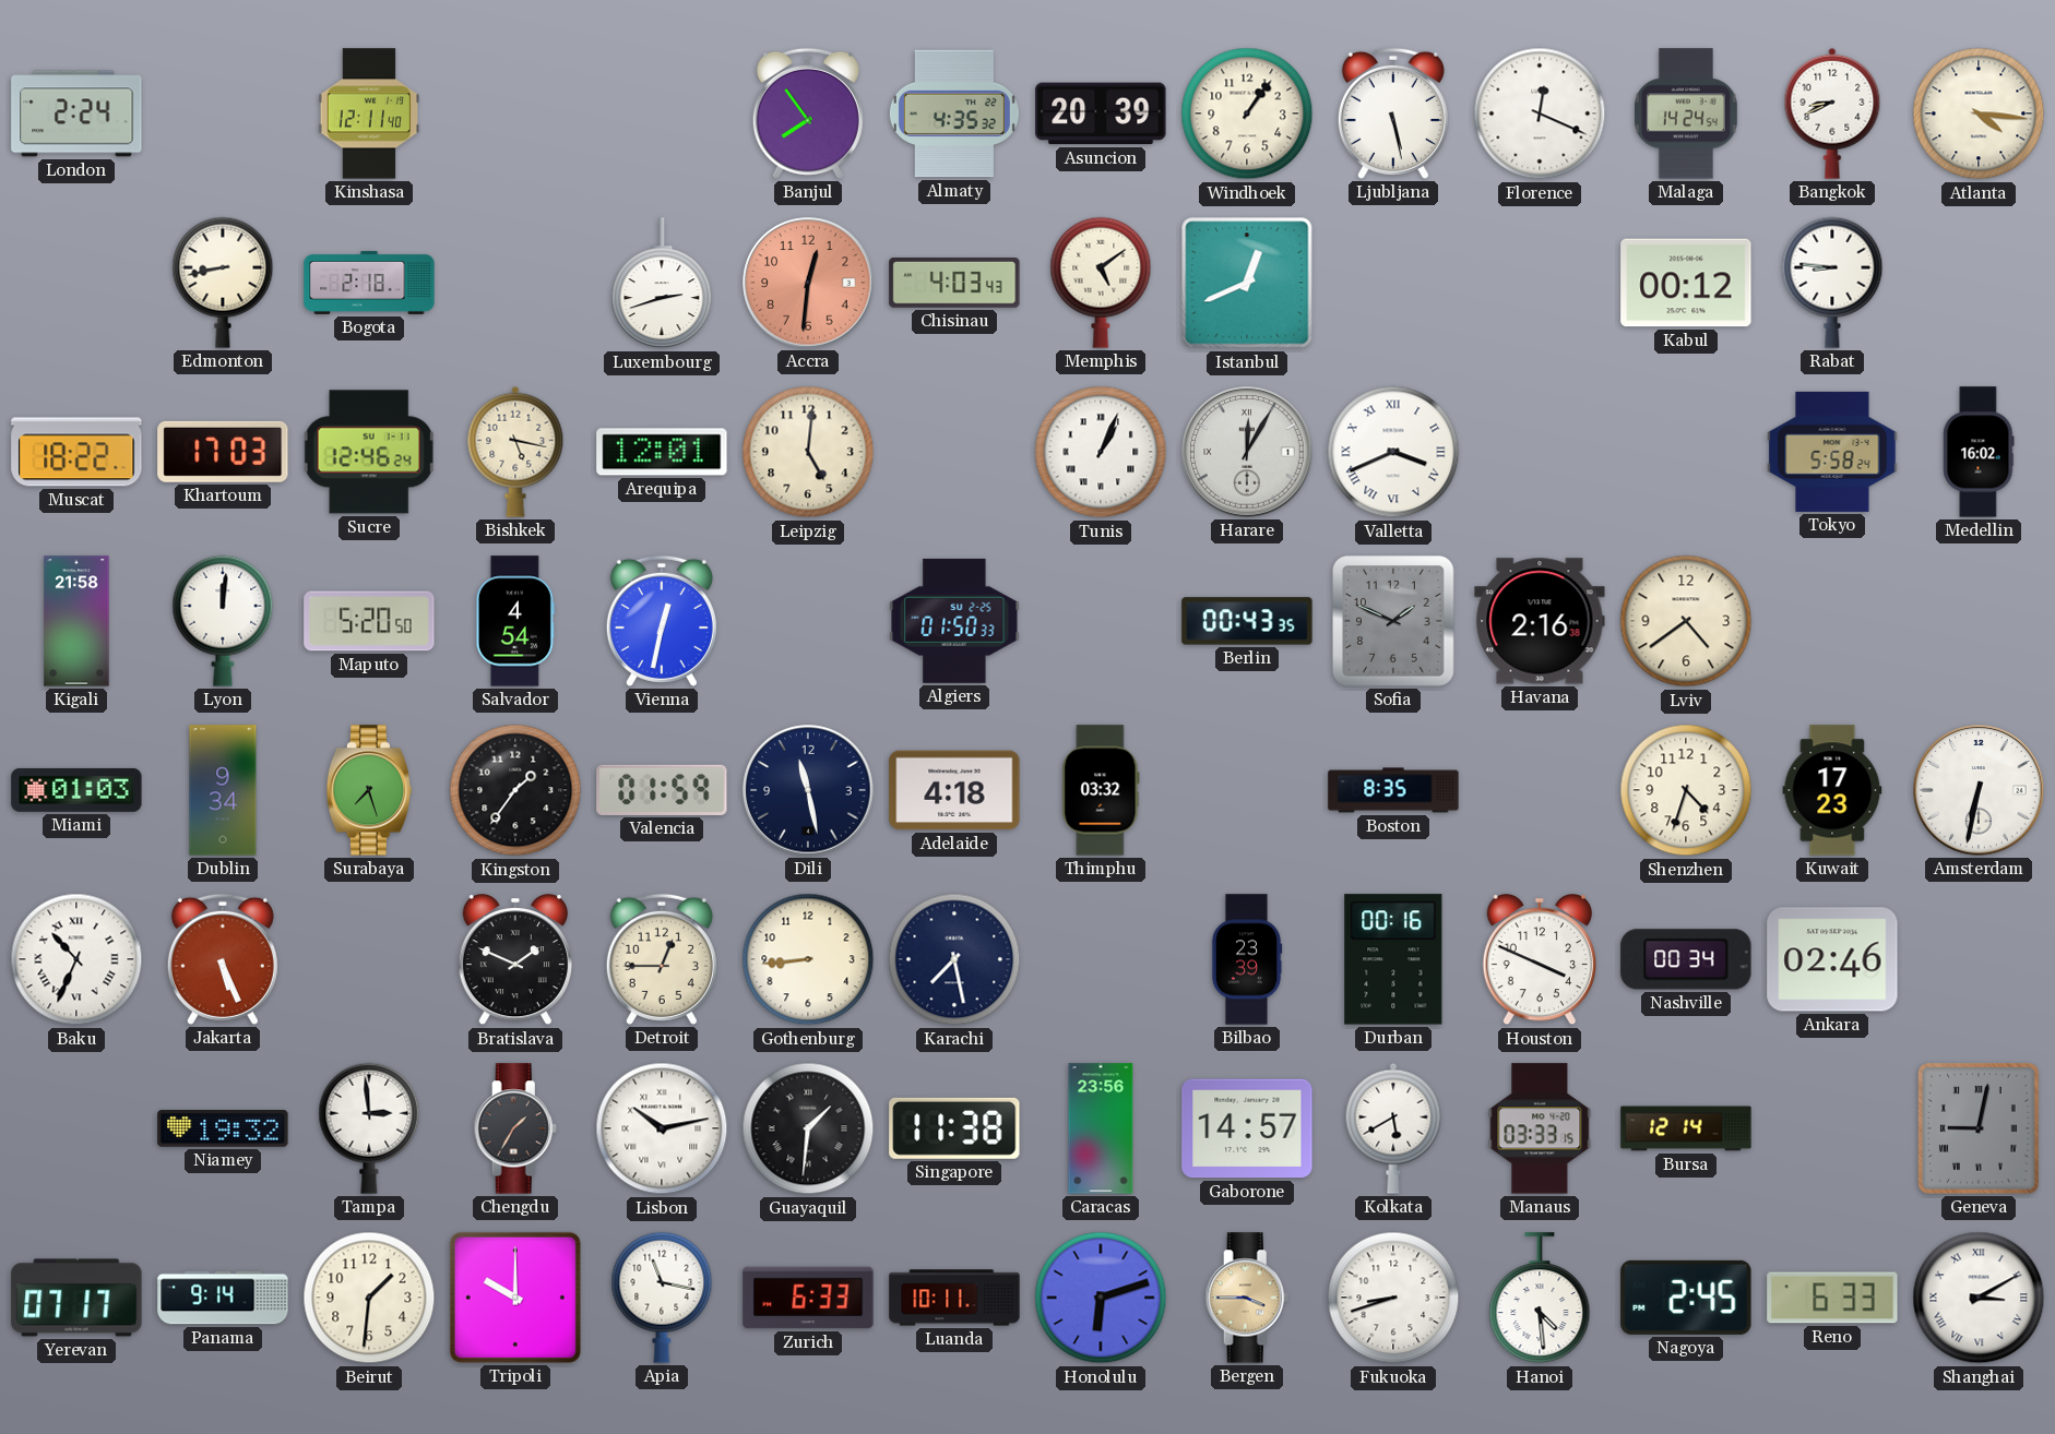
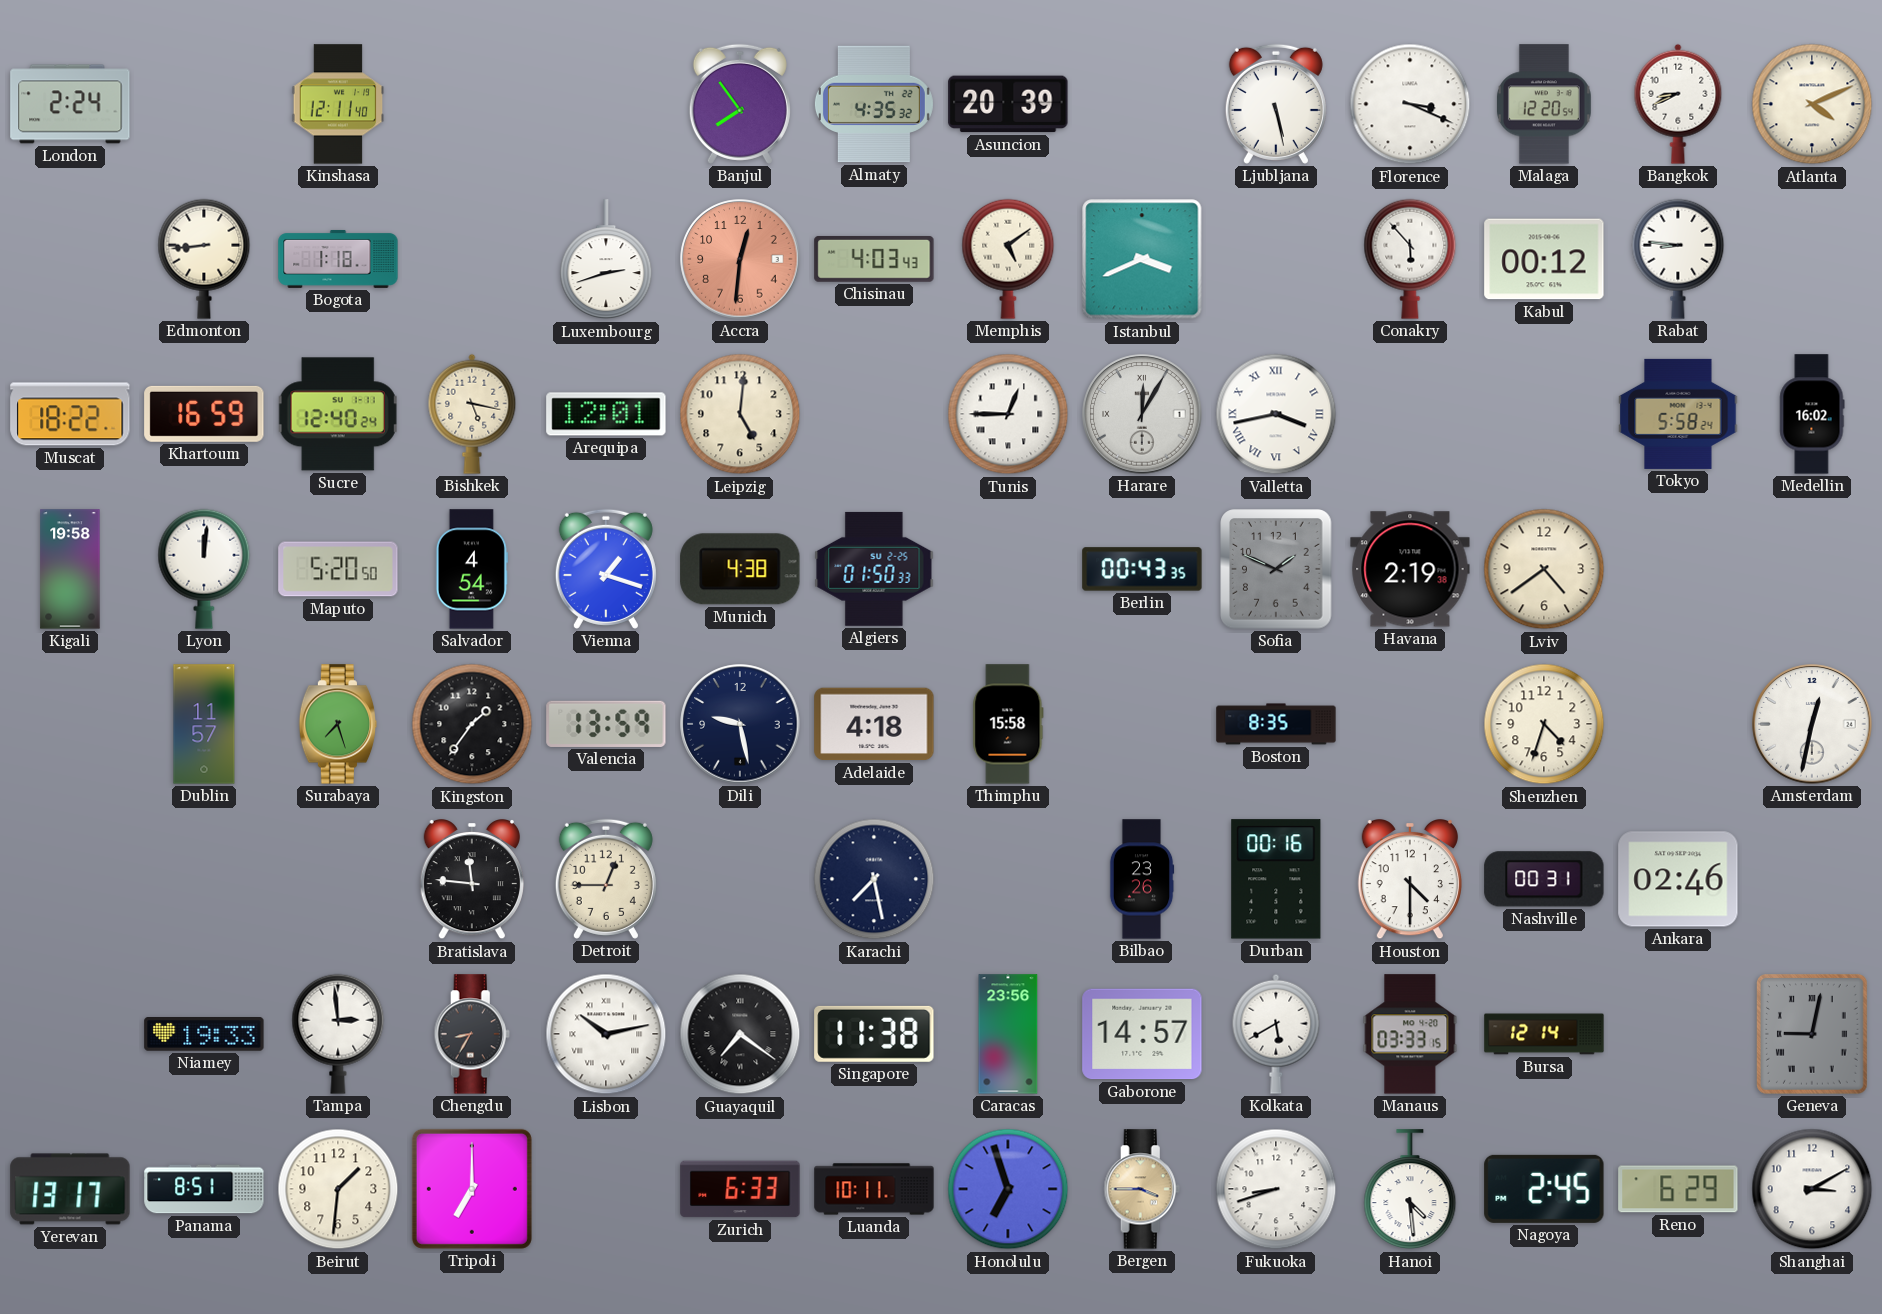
Windhoek: 1:06 -> none
Florence: 12:19 -> 3:19
Malaga: 14:24 -> 12:20
Atlanta: 4:16 -> 4:11
Edmonton: 8:43 -> 8:44
Bogota: 2:18 -> 1:18
Istanbul: 12:41 -> 3:41
Conakry: none -> 5:53
Khartoum: 17:03 -> 16:59
Sucre: 12:46 -> 12:40
Tunis: 1:04 -> 12:45
Valletta: 3:41 -> 3:43
Kigali: 21:58 -> 19:58
Vienna: 12:32 -> 1:18
Munich: none -> 4:38
Havana: 2:16 -> 2:19
Miami: 01:03 -> none
Dublin: 9:34 -> 11:57
Valencia: 01:59 -> 13:59
Dili: 11:28 -> 9:28
Thimphu: 03:32 -> 15:58
Kuwait: 17:23 -> none
Amsterdam: 6:32 -> 12:32
Baku: 10:34 -> none
Jakarta: 5:26 -> none
Bratislava: 1:49 -> 11:46
Gothenburg: 8:44 -> none
Bilbao: 23:39 -> 23:26
Houston: 3:49 -> 4:30
Nashville: 00:34 -> 00:31
Niamey: 19:32 -> 19:33
Chengdu: 1:35 -> 8:35
Guayaquil: 1:31 -> 7:21
Yerevan: 07:17 -> 13:17
Panama: 9:14 -> 8:51
Tripoli: 10:00 -> 7:00
Apia: 11:17 -> none
Honolulu: 6:12 -> 6:57
Reno: 6:33 -> 6:29
Shanghai numerals: Roman -> Arabic
